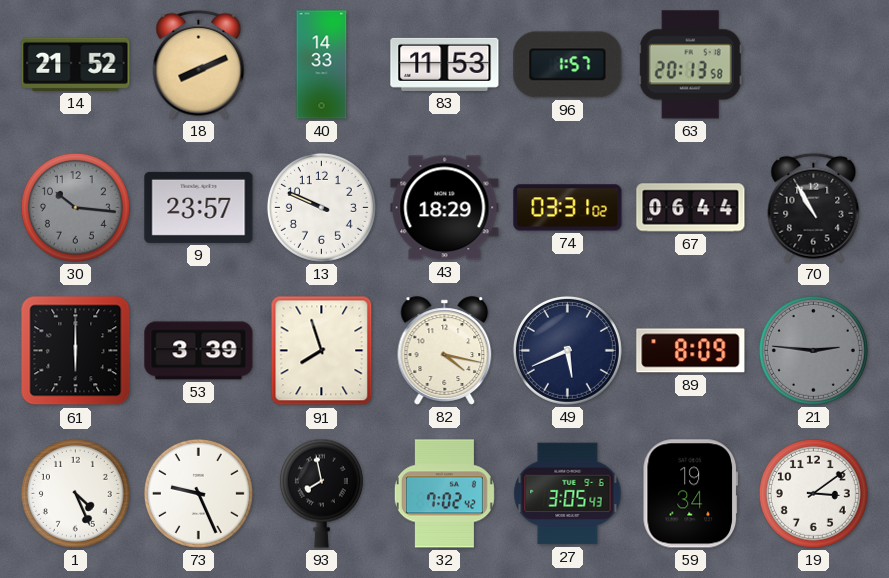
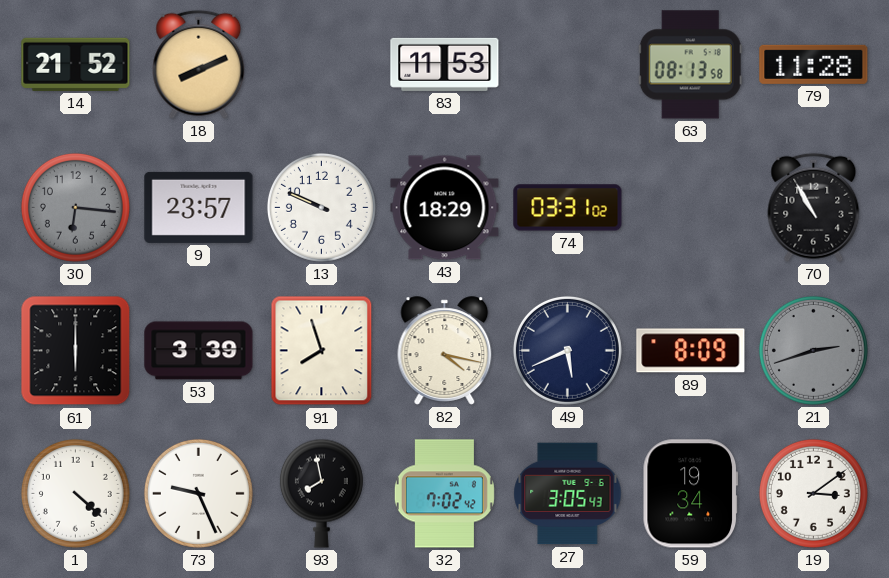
40: 14:33 -> none
96: 1:57 -> none
63: 20:13 -> 08:13
79: none -> 11:28
30: 10:16 -> 6:16
67: 06:44 -> none
21: 2:46 -> 2:42
1: 4:26 -> 4:22
